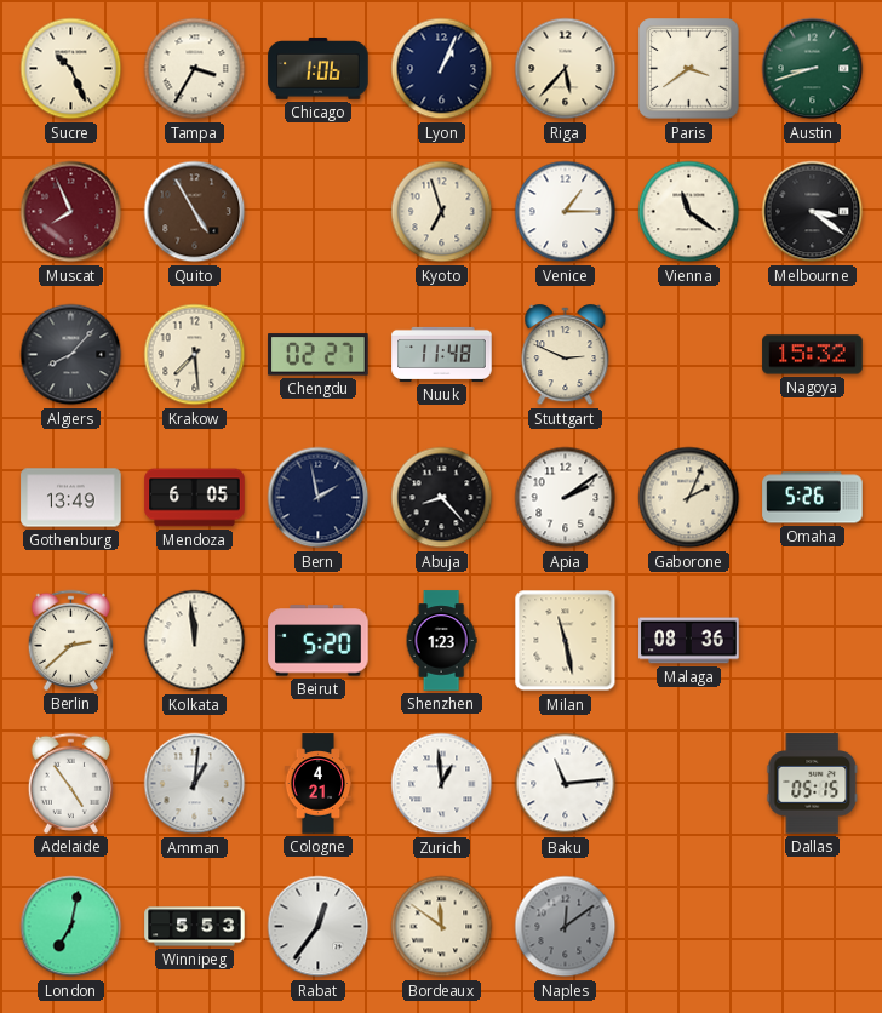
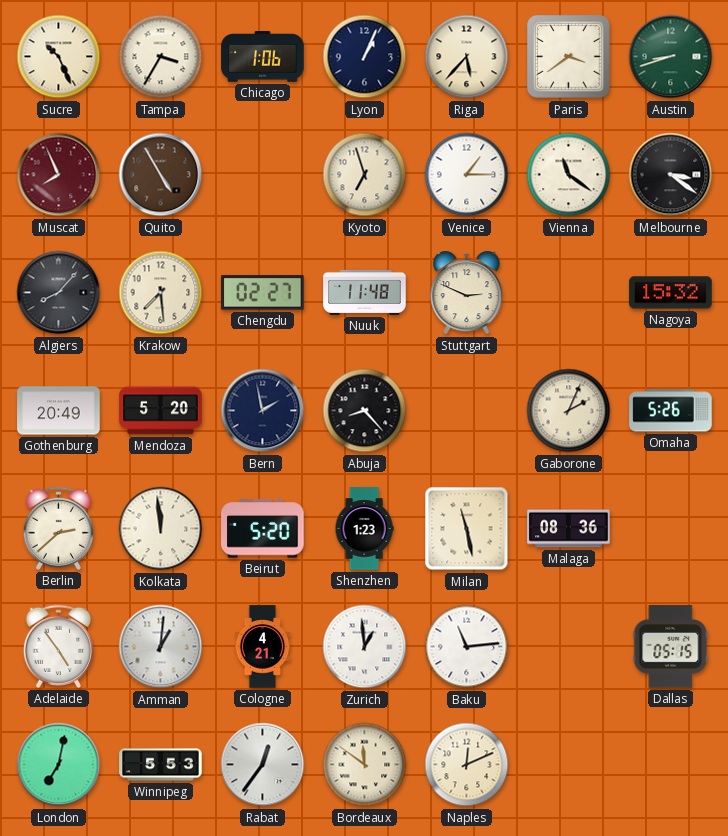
Gothenburg: 13:49 -> 20:49
Mendoza: 6:05 -> 5:20
Apia: 2:09 -> none
Naples: 12:09 -> 12:11
Naples dial: grey -> cream
